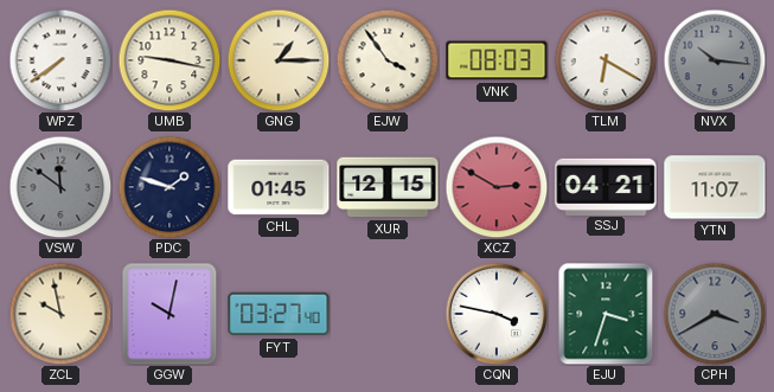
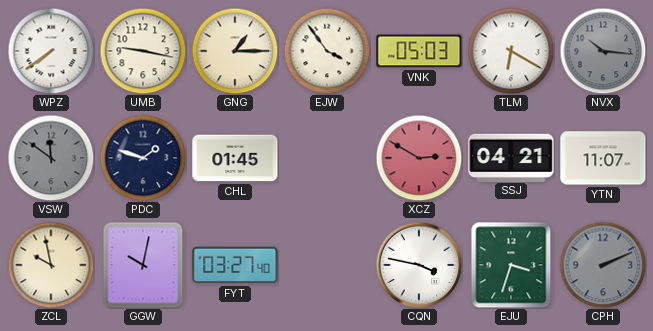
VNK: 08:03 -> 05:03
XUR: 12:15 -> none
CPH: 3:40 -> 2:11
